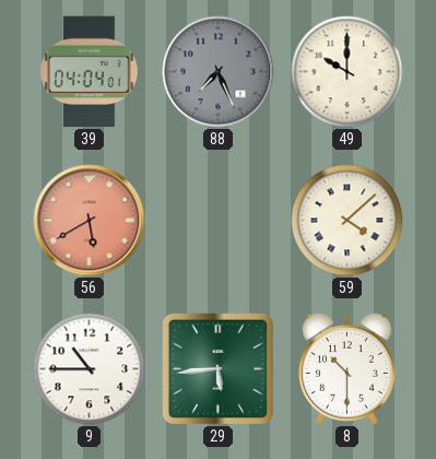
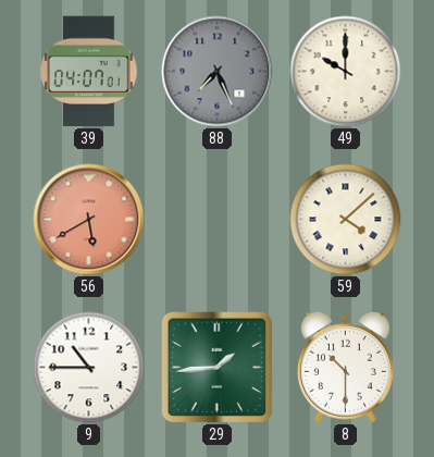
39: 04:04 -> 04:07
29: 5:44 -> 1:44
